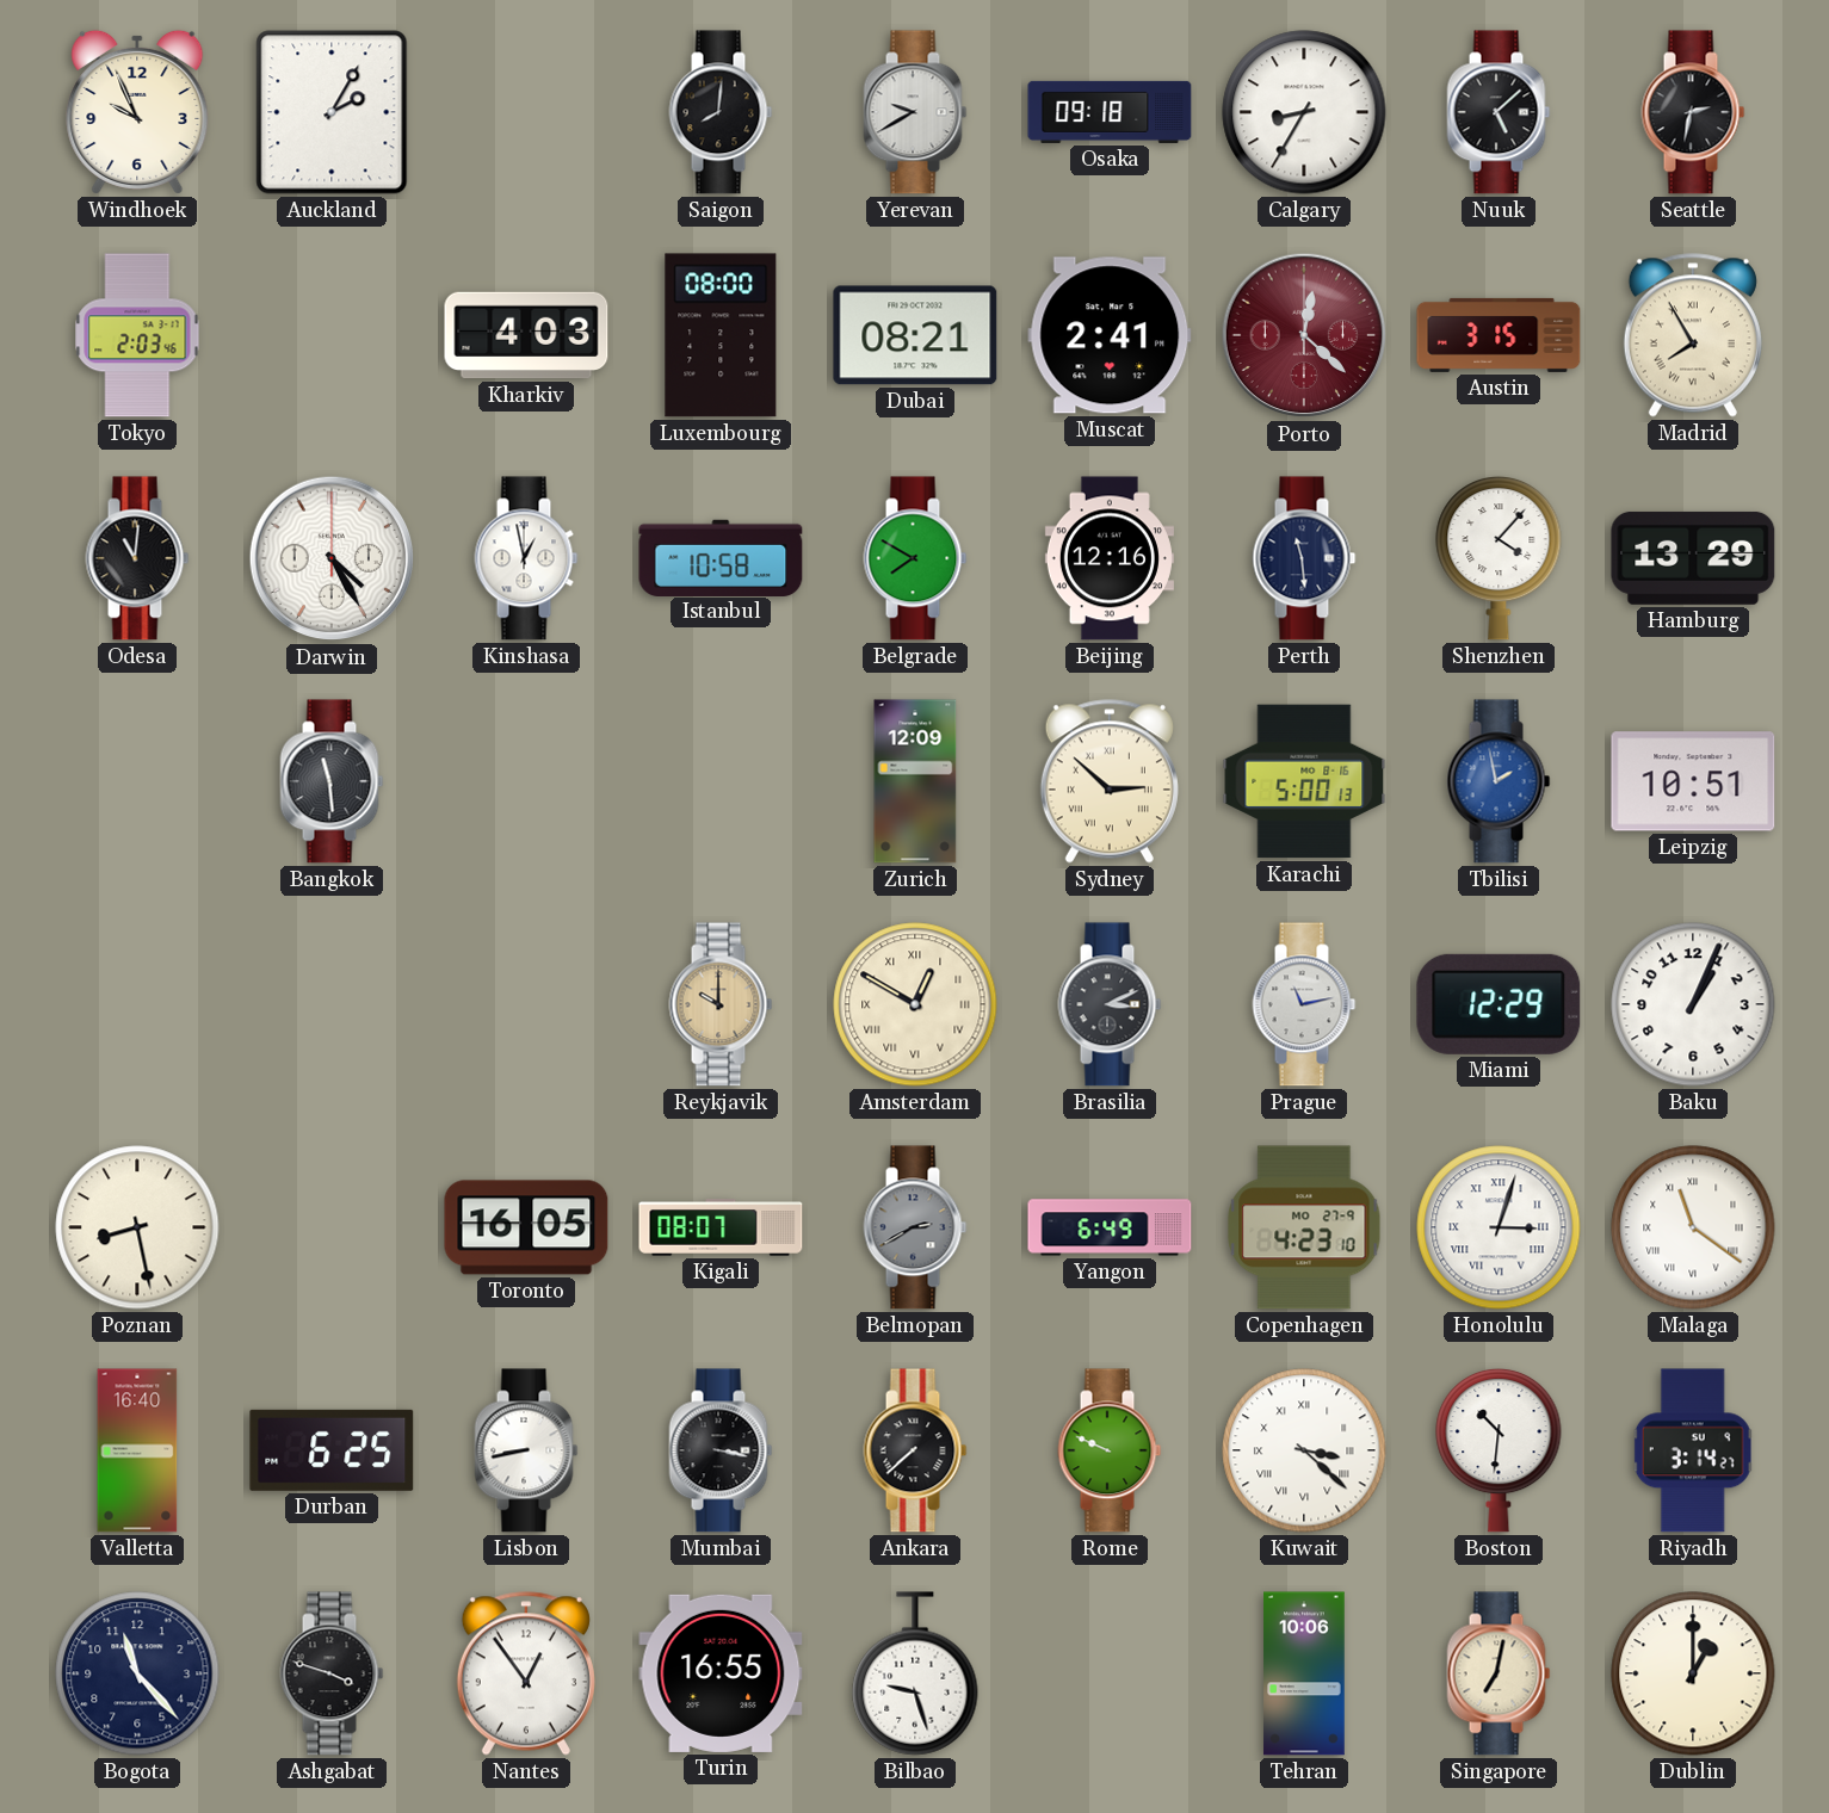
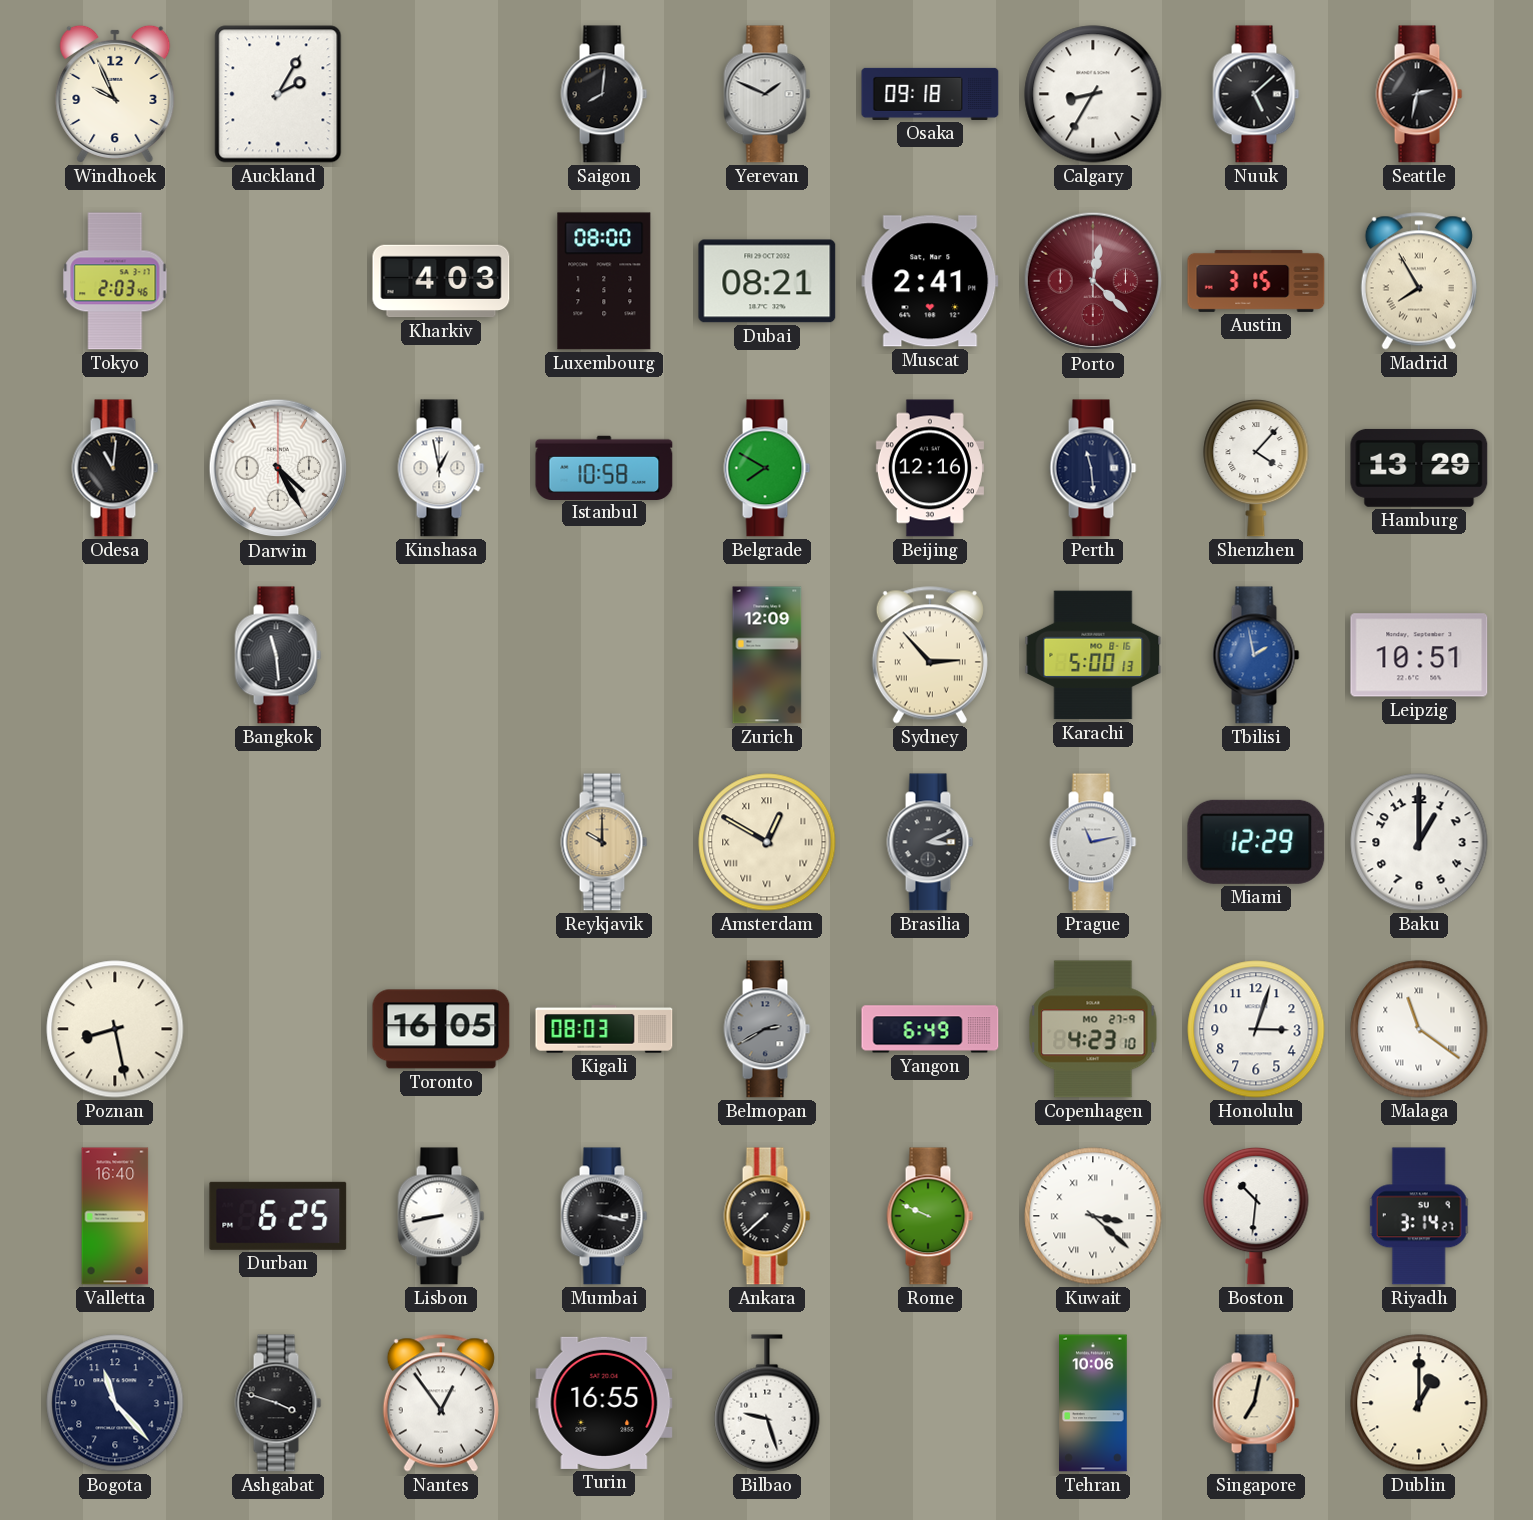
Yerevan: 9:40 -> 1:49
Sydney: 2:52 -> 2:53
Baku: 1:04 -> 1:00
Kigali: 08:07 -> 08:03
Honolulu numerals: Roman -> Arabic
